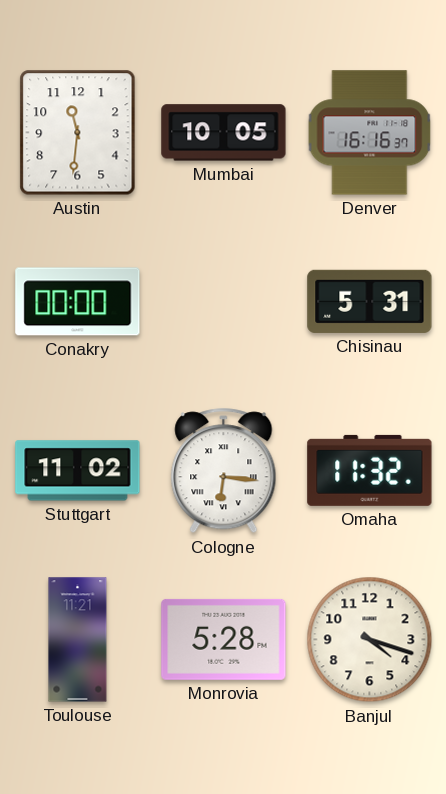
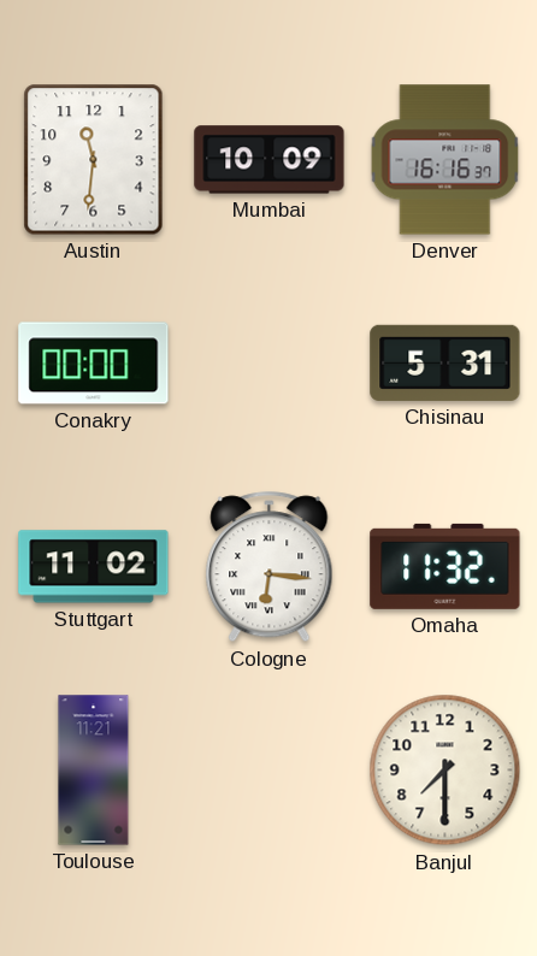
Mumbai: 10:05 -> 10:09
Monrovia: 5:28 -> none
Banjul: 4:18 -> 7:30
